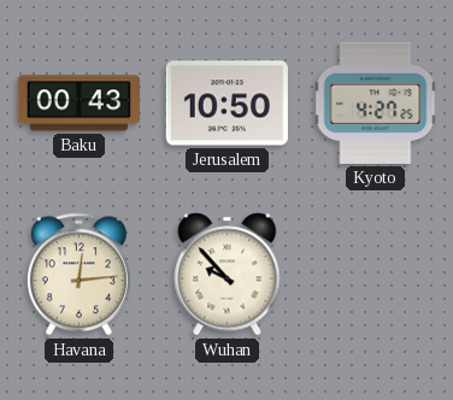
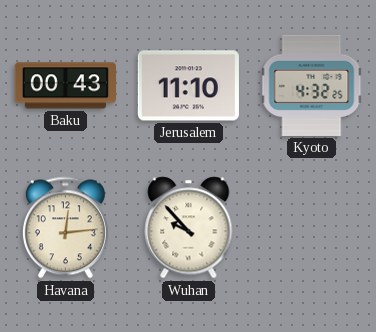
Jerusalem: 10:50 -> 11:10
Kyoto: 4:27 -> 4:32
